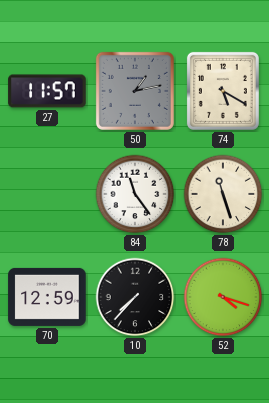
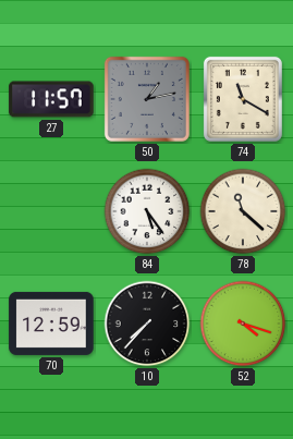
74: 5:20 -> 11:20
84: 11:24 -> 5:24
78: 11:27 -> 11:22
